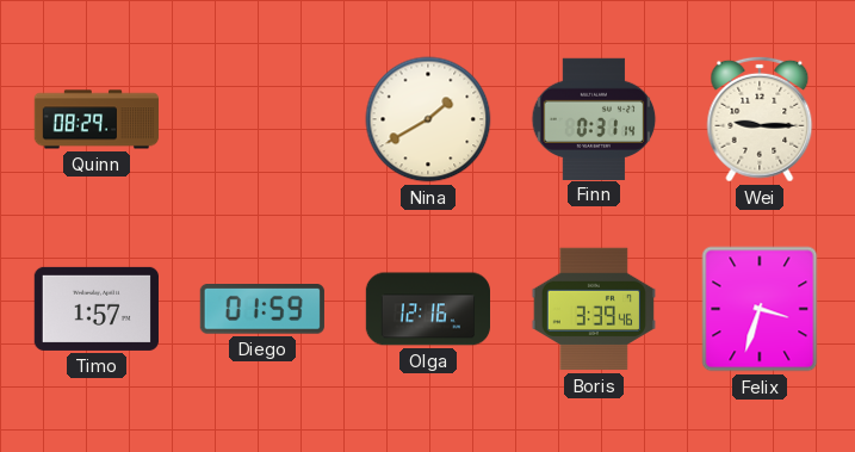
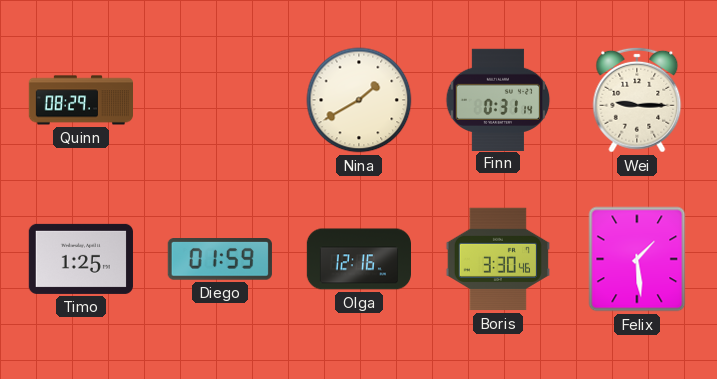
Timo: 1:57 -> 1:25
Boris: 3:39 -> 3:30
Felix: 3:33 -> 1:29
